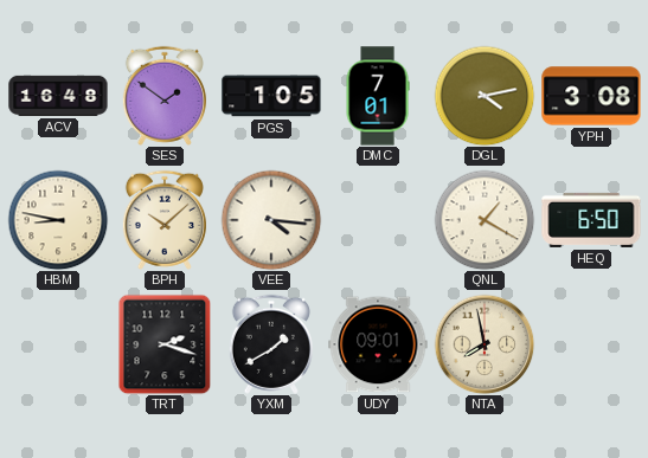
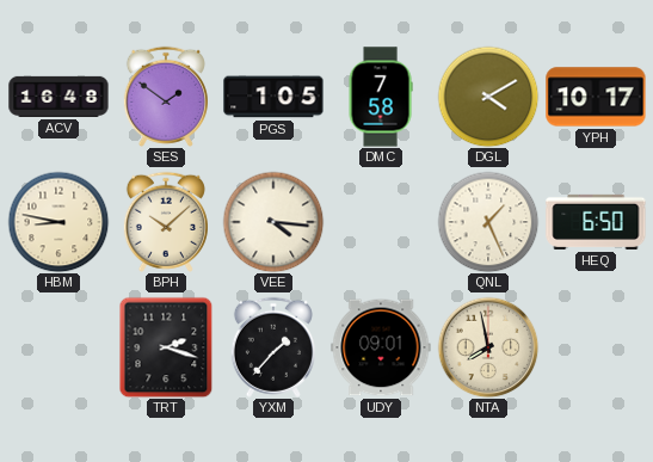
DMC: 7:01 -> 7:58
DGL: 4:13 -> 4:10
YPH: 3:08 -> 10:17
QNL: 1:20 -> 1:26
YXM: 1:40 -> 1:37
